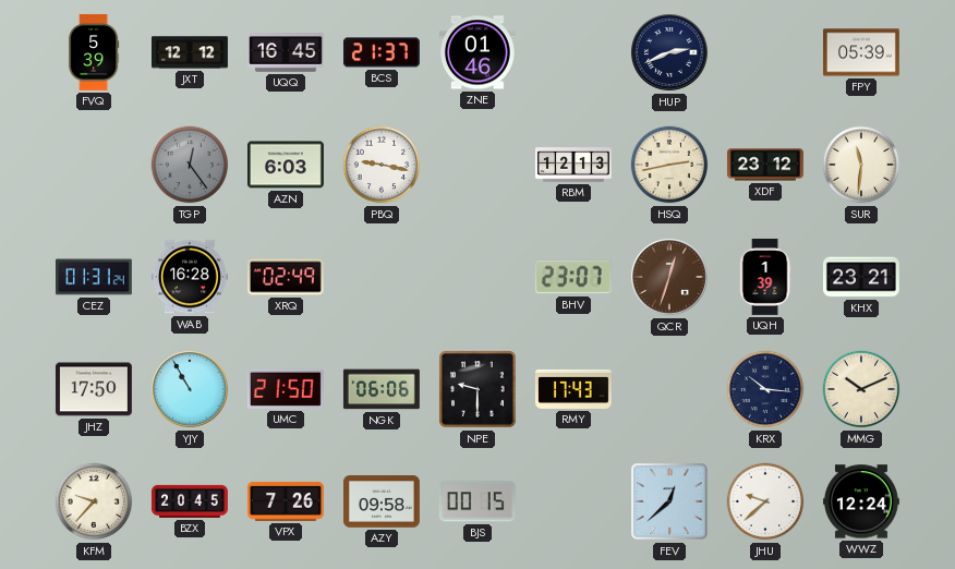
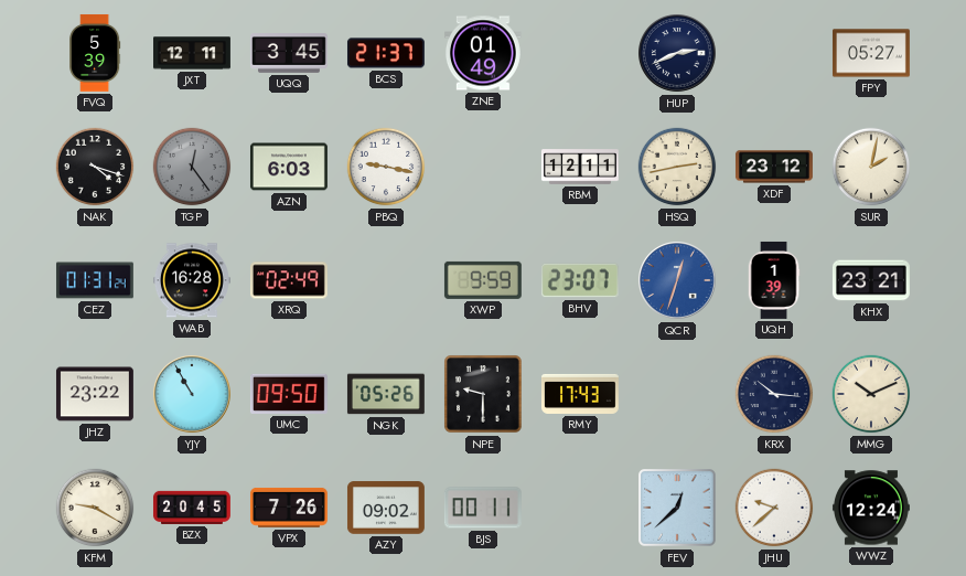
JXT: 12:12 -> 12:11
UQQ: 16:45 -> 3:45
ZNE: 01:46 -> 01:49
FPY: 05:39 -> 05:27
NAK: none -> 4:18
RBM: 12:13 -> 12:11
SUR: 11:31 -> 2:02
XWP: none -> 9:59
QCR dial: brown -> blue
JHZ: 17:50 -> 23:22
UMC: 21:50 -> 09:50
NGK: 06:06 -> 05:26
KFM: 9:37 -> 9:20
AZY: 09:58 -> 09:02
BJS: 00:15 -> 00:11
